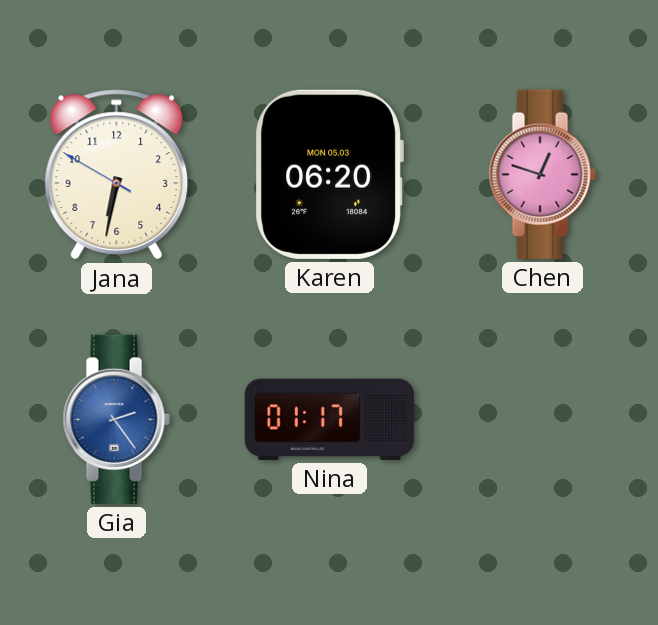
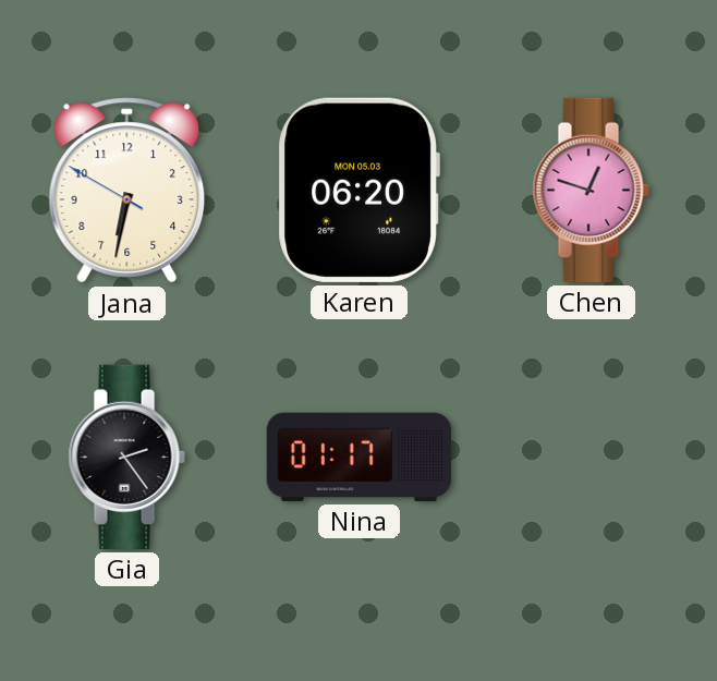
Gia dial: blue -> black
